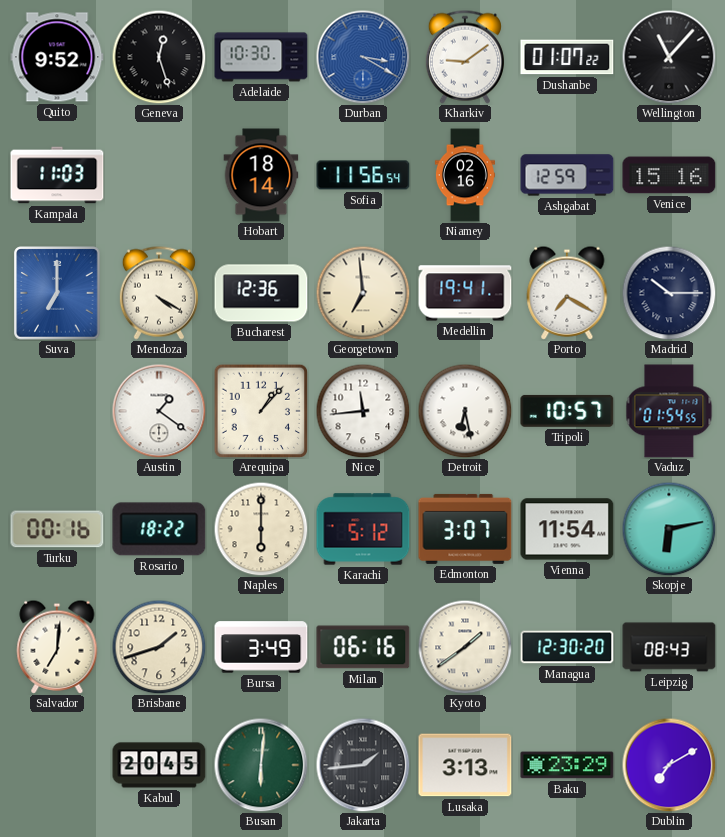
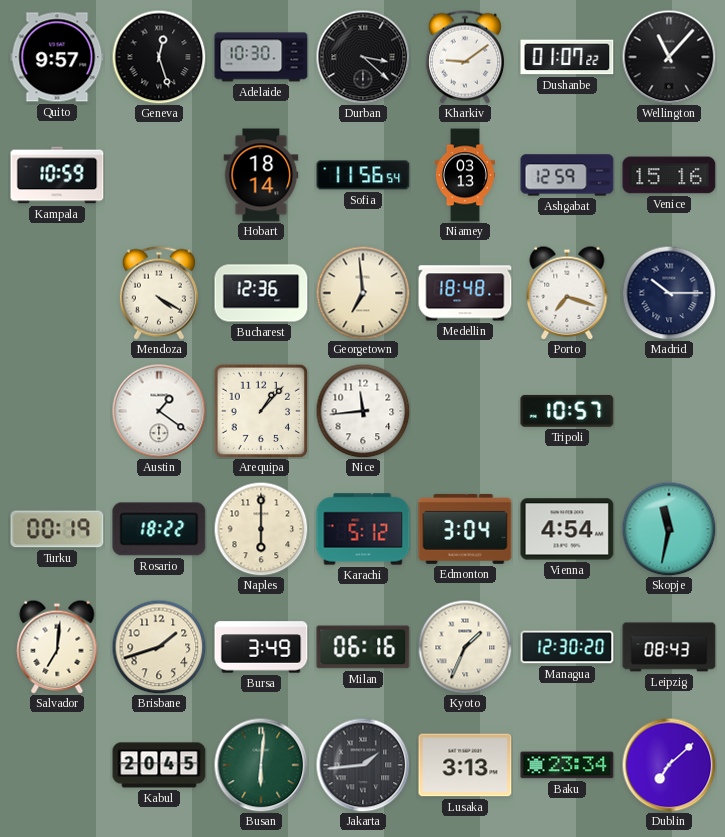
Quito: 9:52 -> 9:57
Durban: 3:20 -> 3:22
Durban dial: blue -> black
Kampala: 11:03 -> 10:59
Niamey: 02:16 -> 03:13
Suva: 7:00 -> none
Medellin: 19:41 -> 18:48
Porto: 7:20 -> 7:18
Detroit: 6:28 -> none
Vaduz: 01:54 -> none
Turku: 00:16 -> 00:19
Edmonton: 3:07 -> 3:04
Vienna: 11:54 -> 4:54
Skopje: 6:13 -> 11:32
Kyoto: 1:39 -> 1:34
Baku: 23:29 -> 23:34
Dublin: 7:10 -> 7:08
